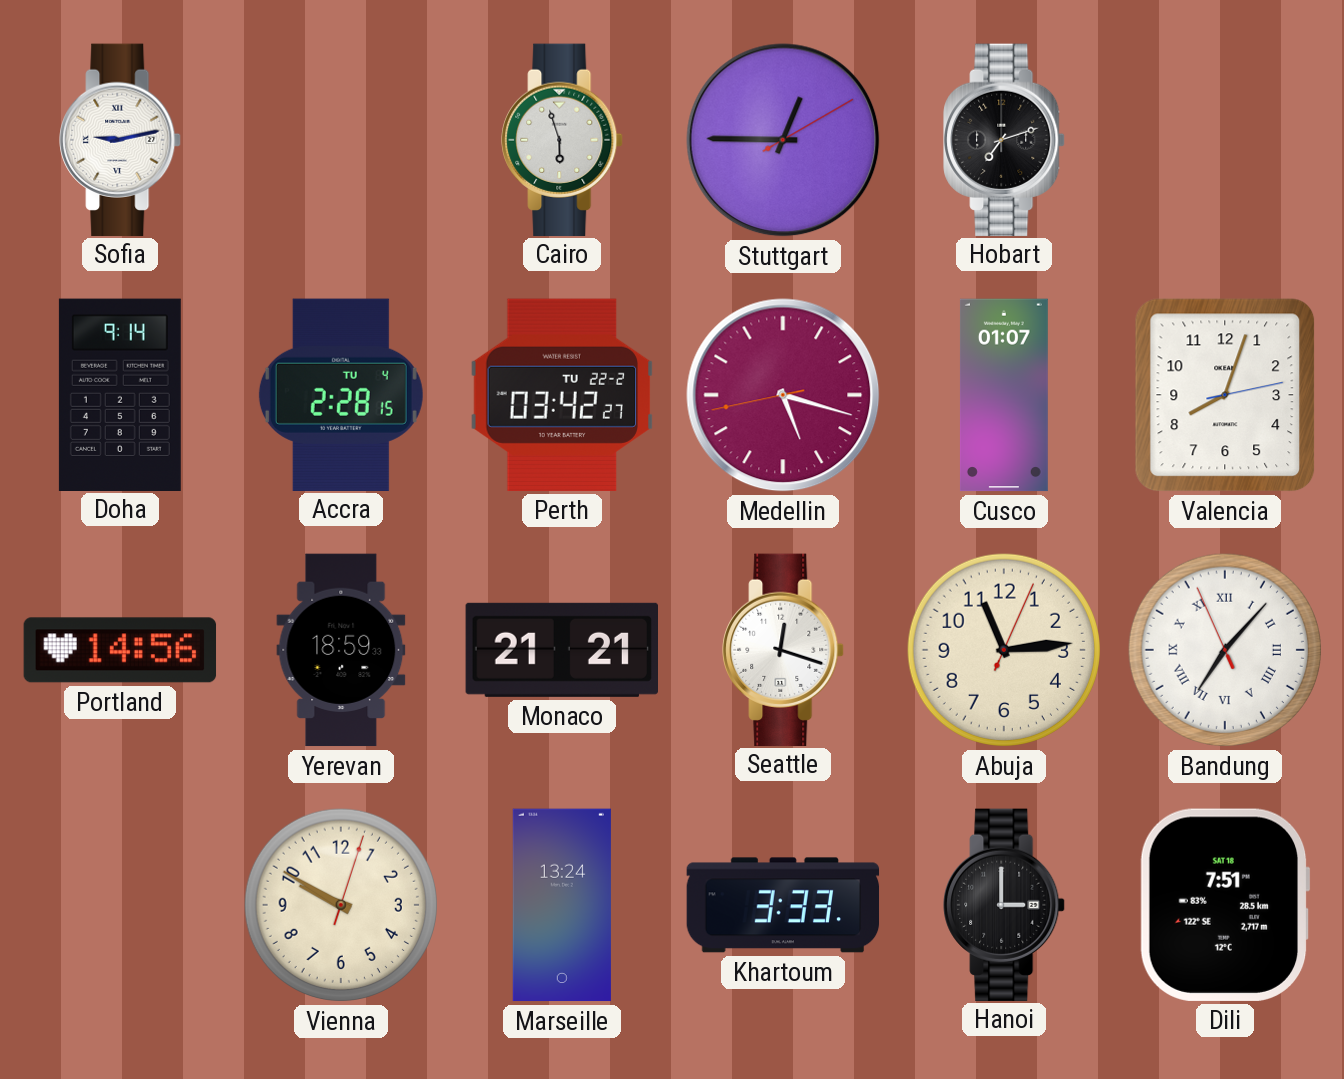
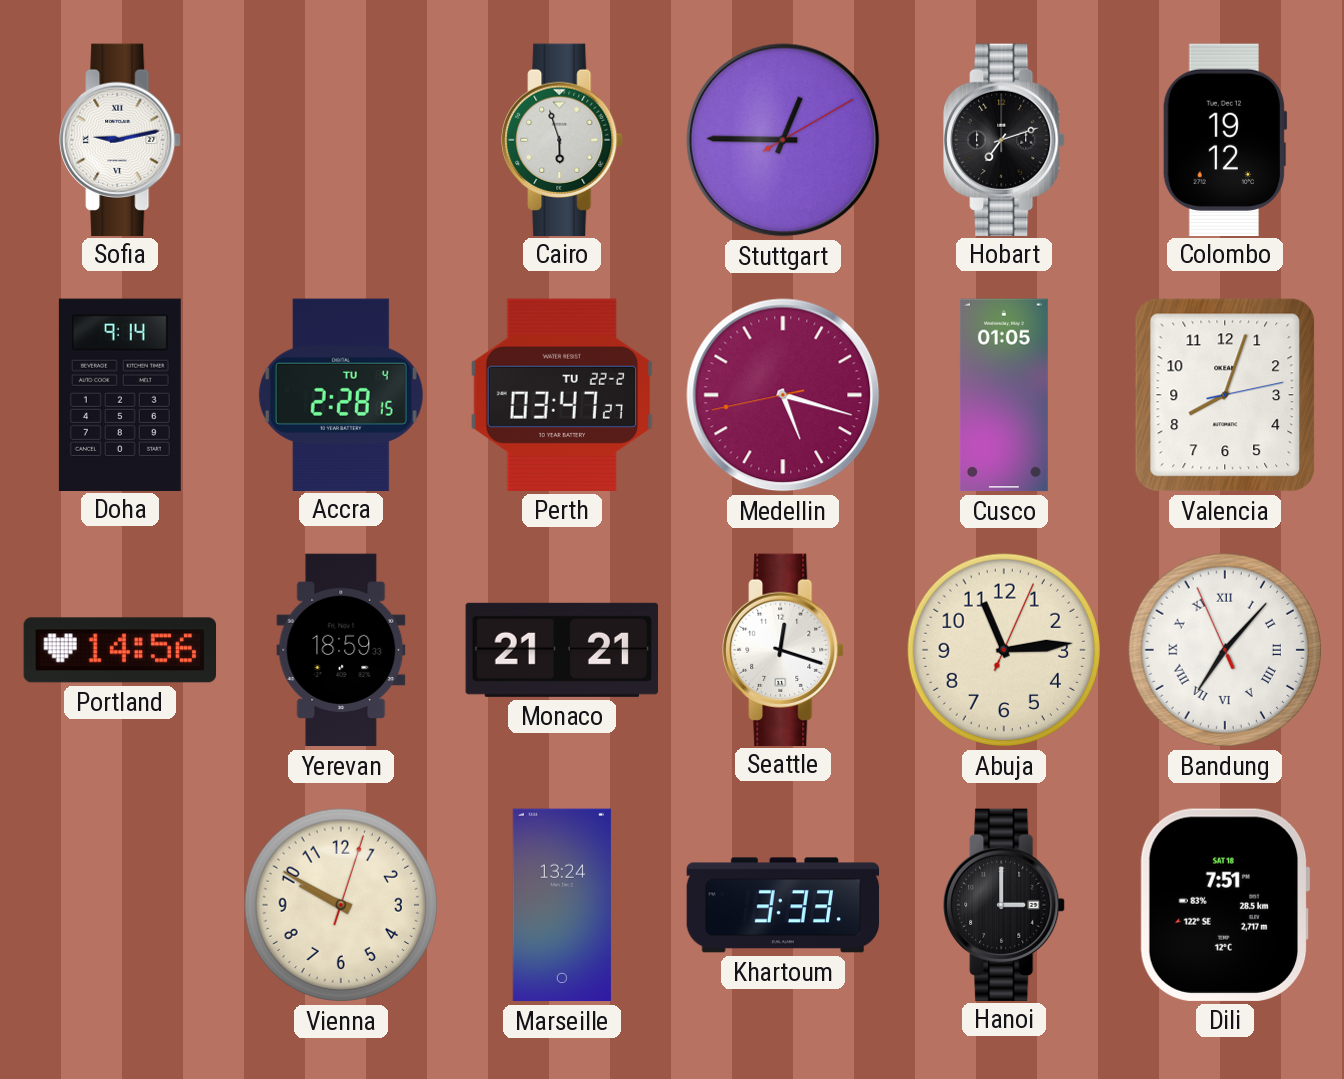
Colombo: none -> 19:12
Perth: 03:42 -> 03:47
Cusco: 01:07 -> 01:05
